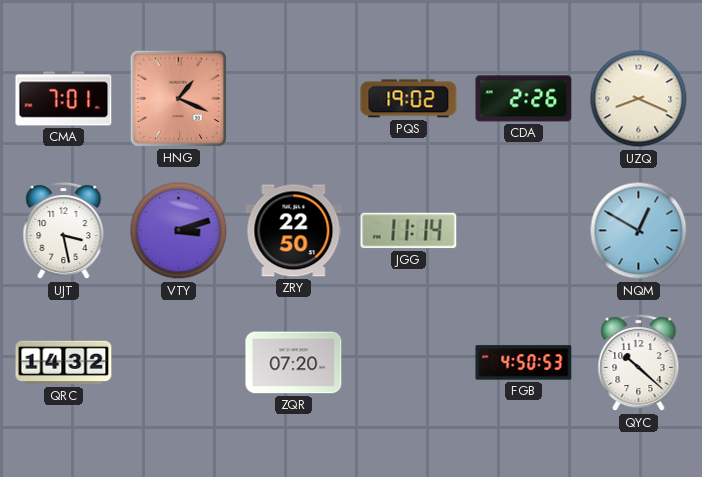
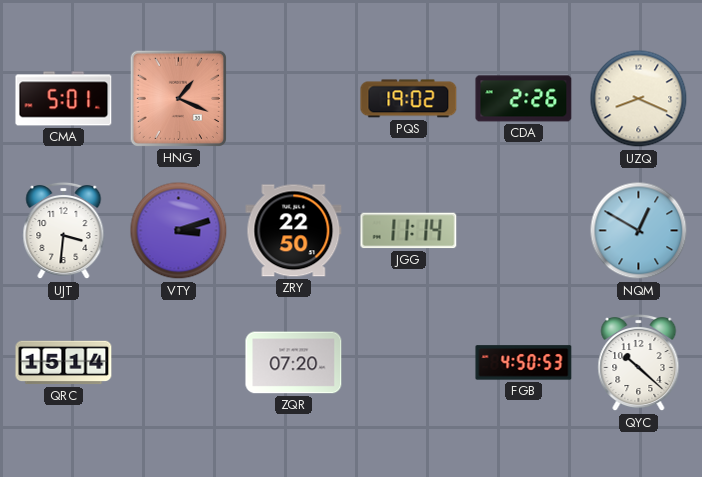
CMA: 7:01 -> 5:01
UJT: 3:28 -> 3:31
QRC: 14:32 -> 15:14
